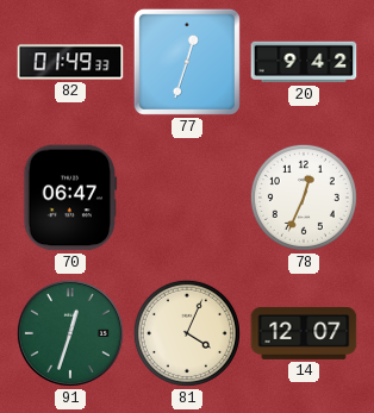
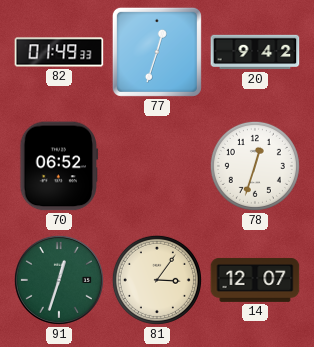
70: 06:47 -> 06:52
78: 12:34 -> 12:33
81: 4:04 -> 3:06
